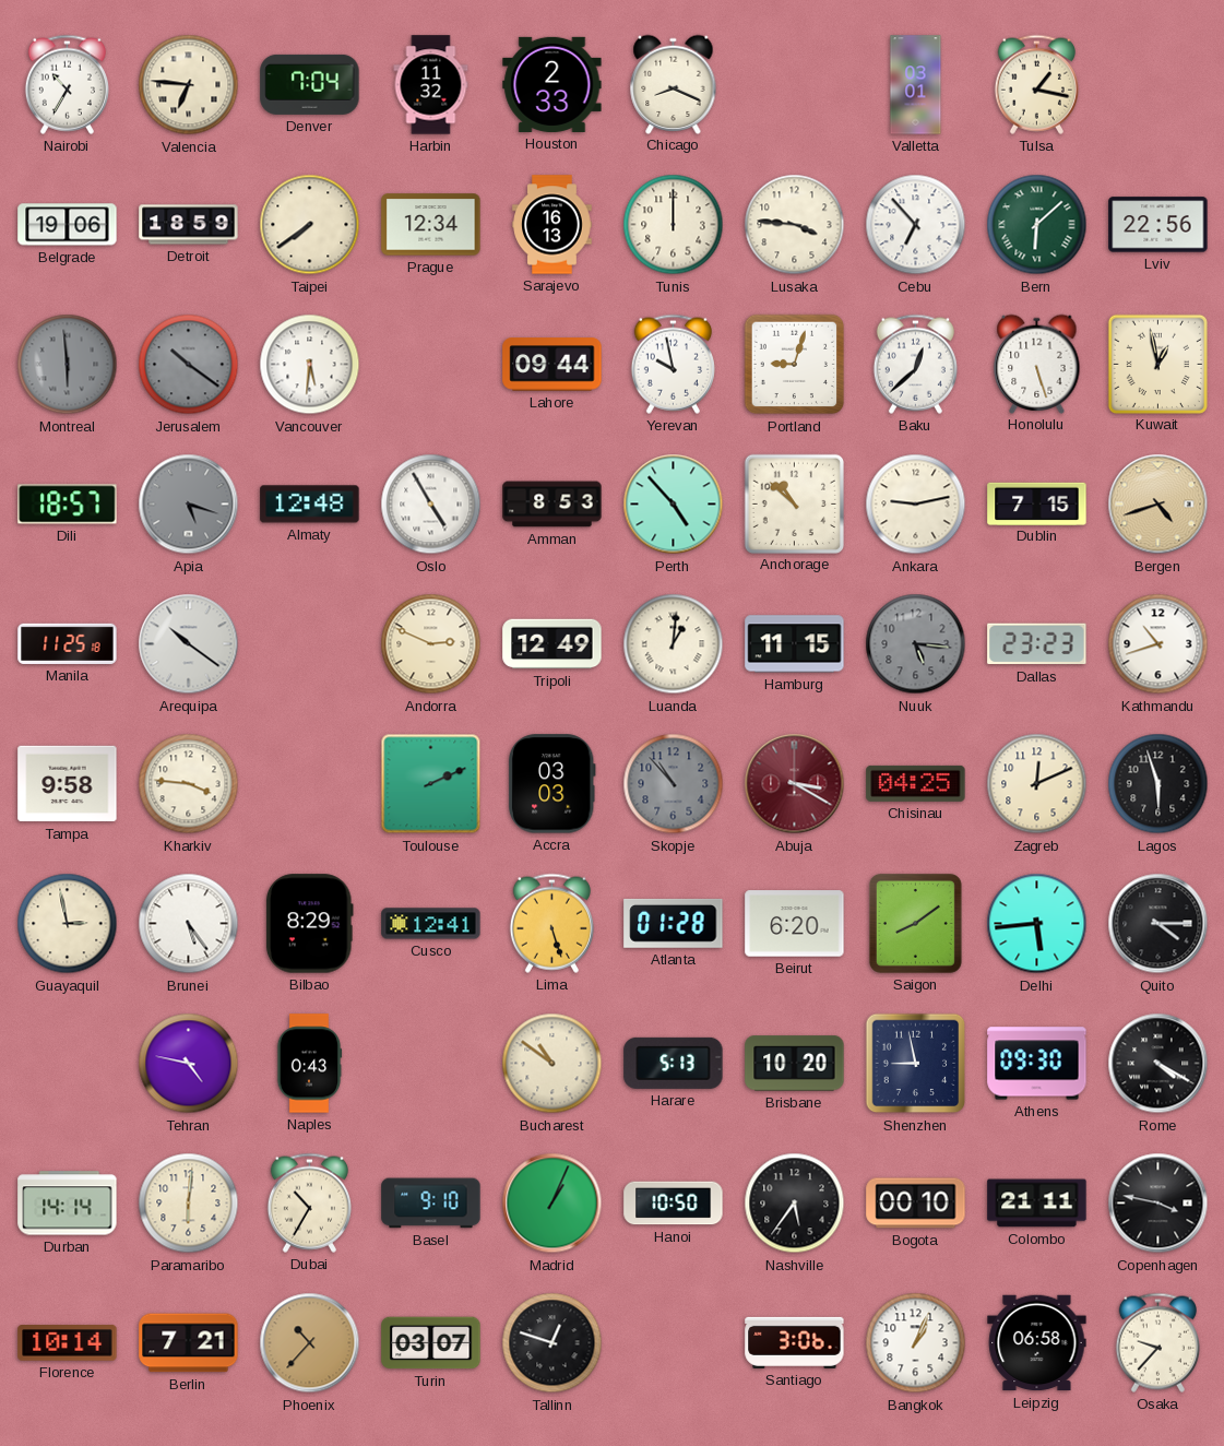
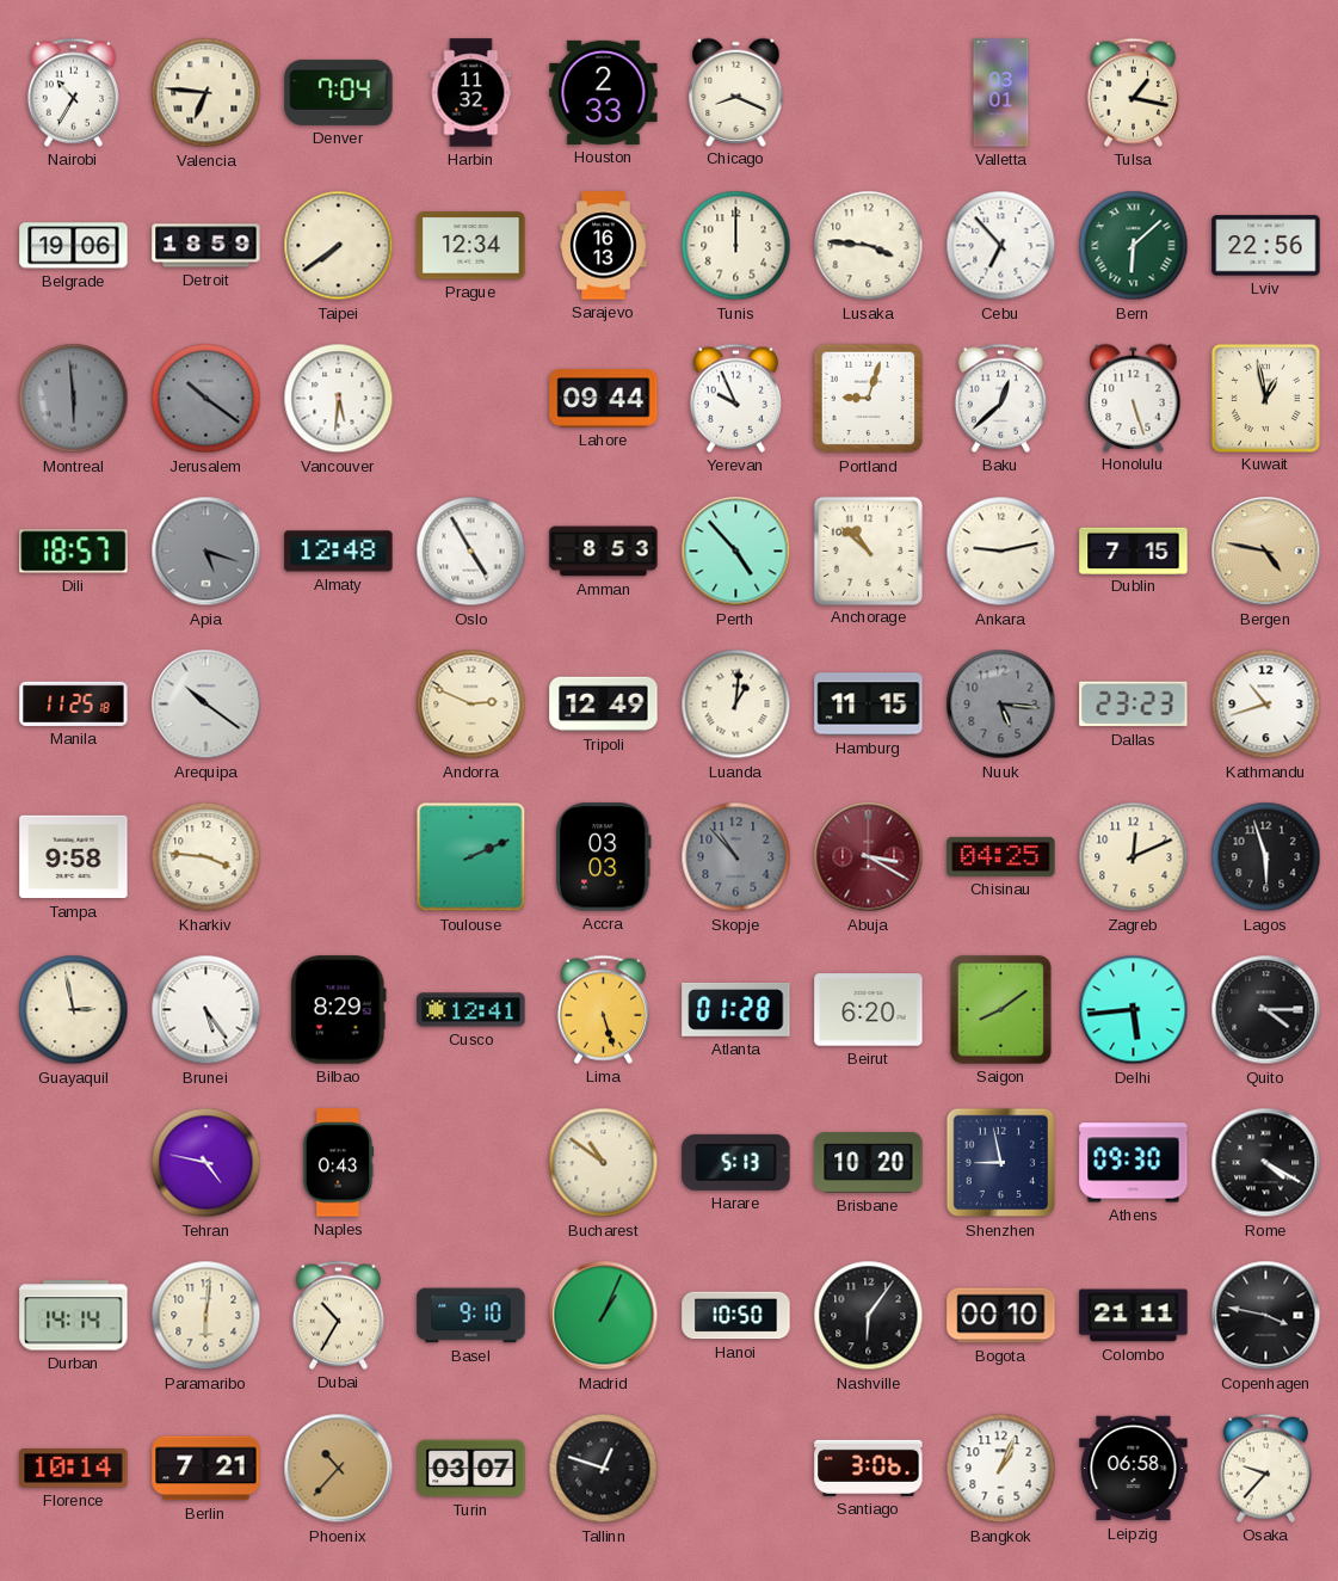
Yerevan: 9:58 -> 9:56
Bergen: 4:42 -> 4:47
Nashville: 5:36 -> 6:06
